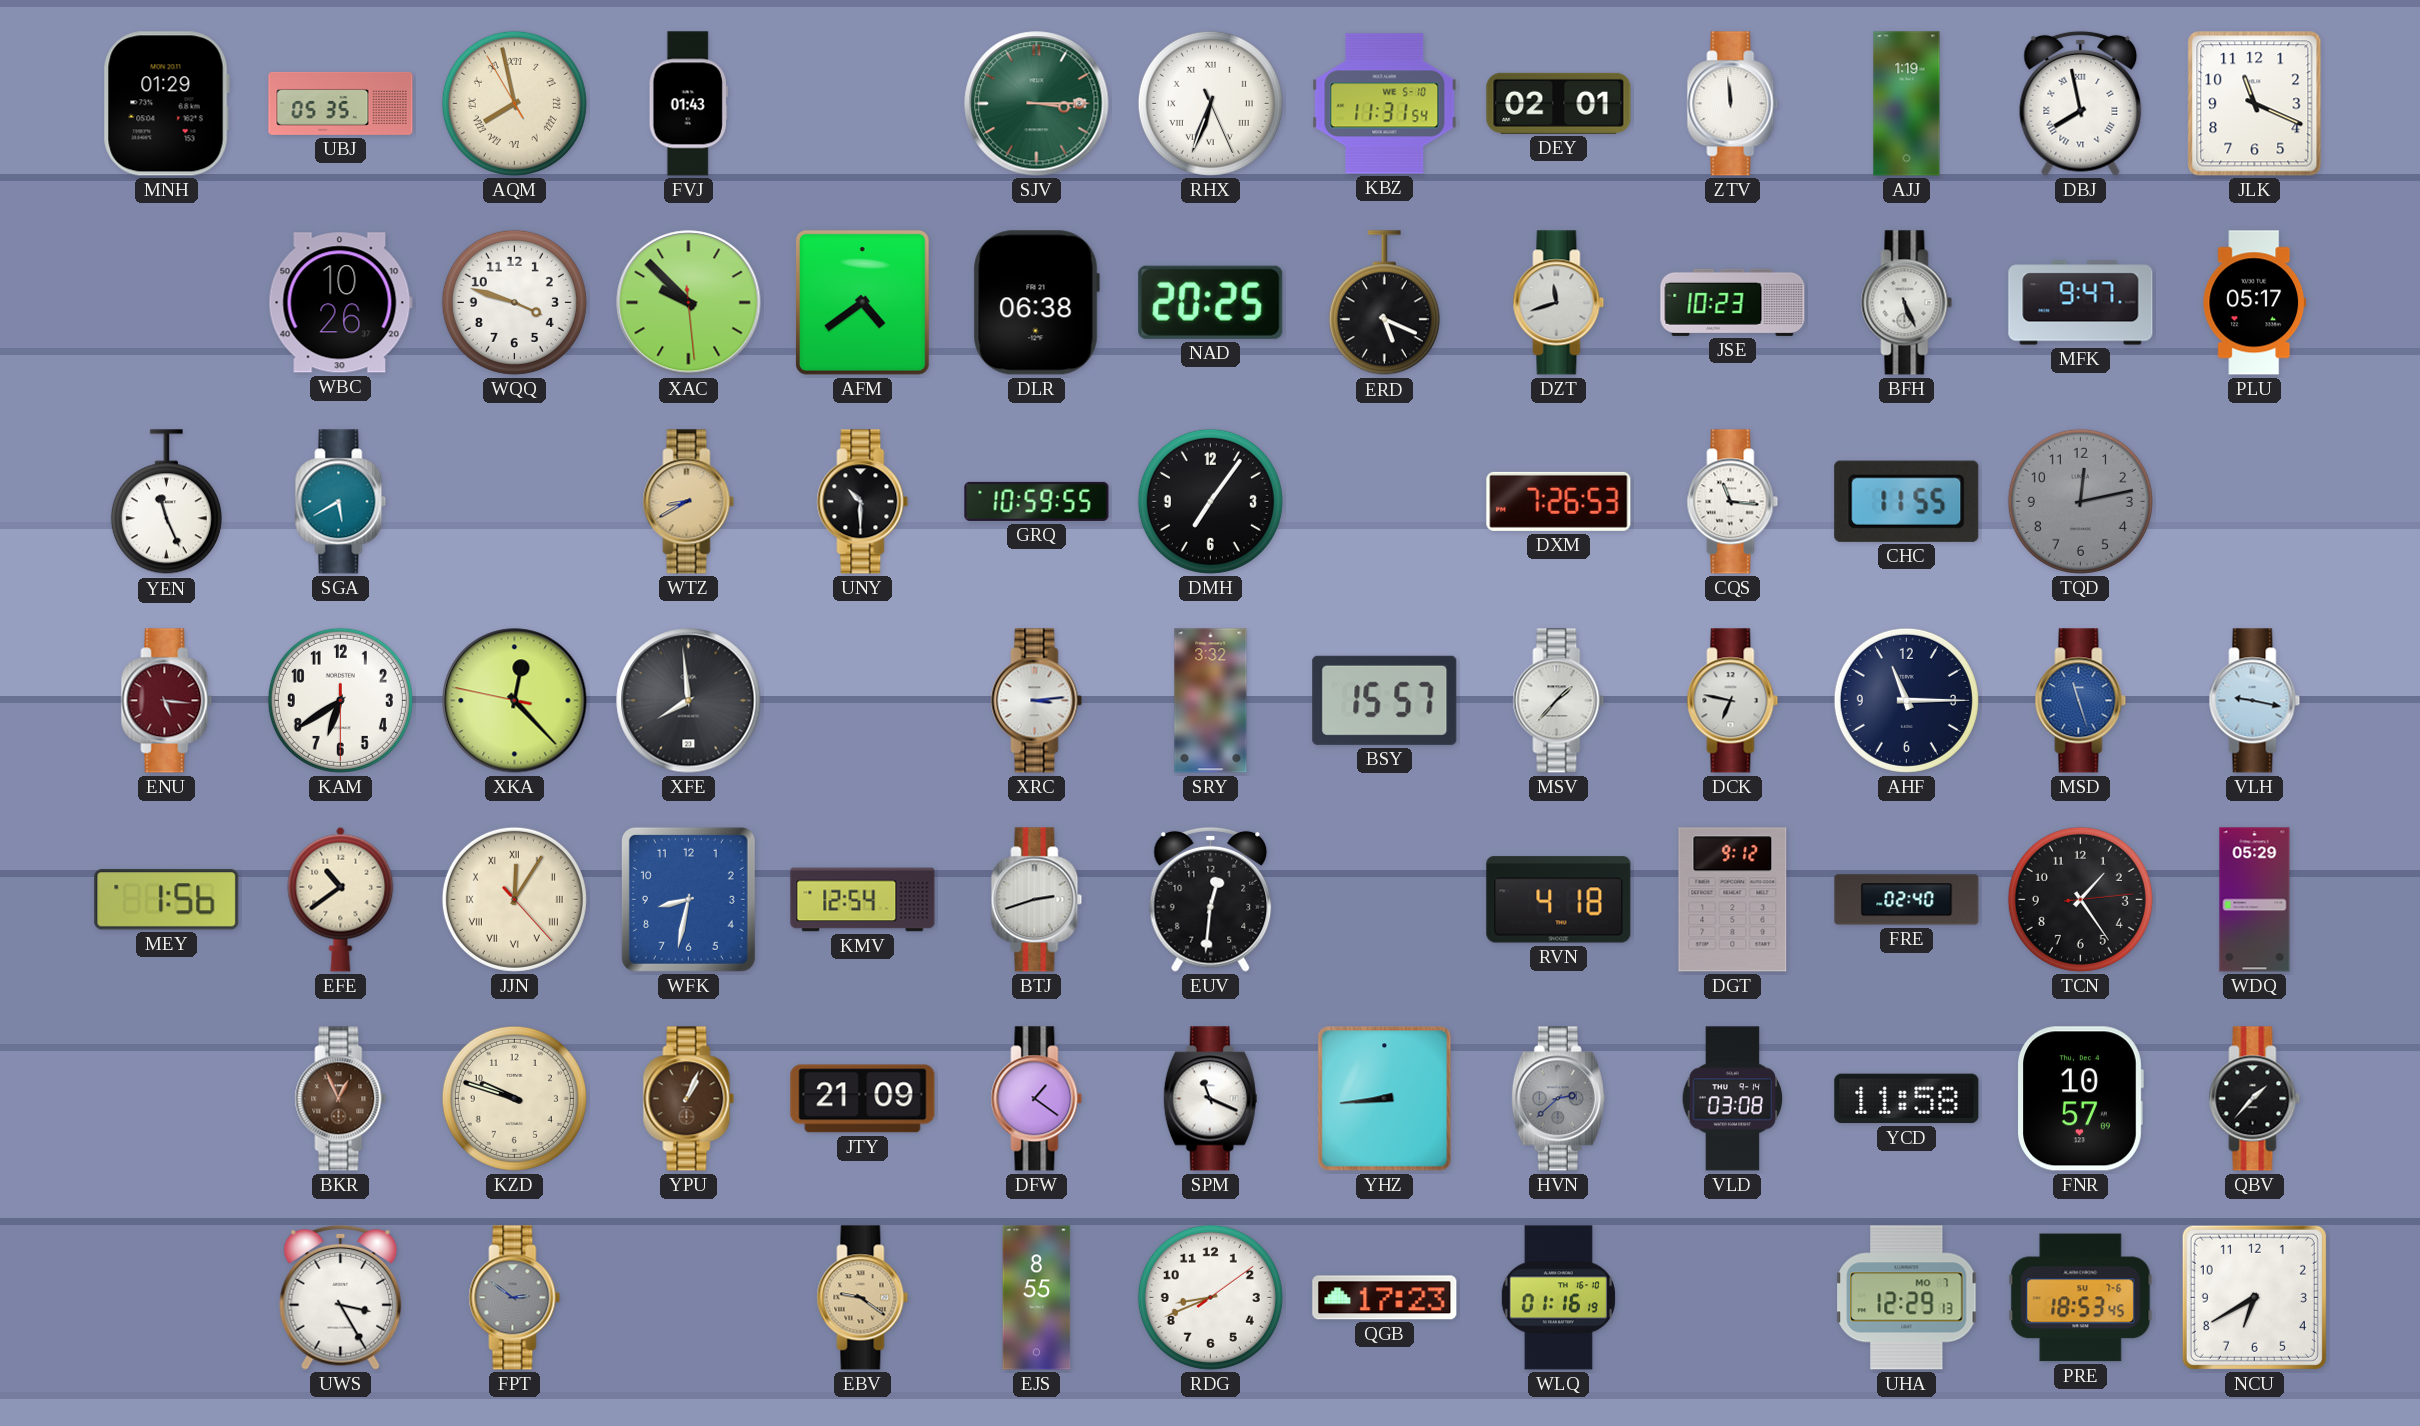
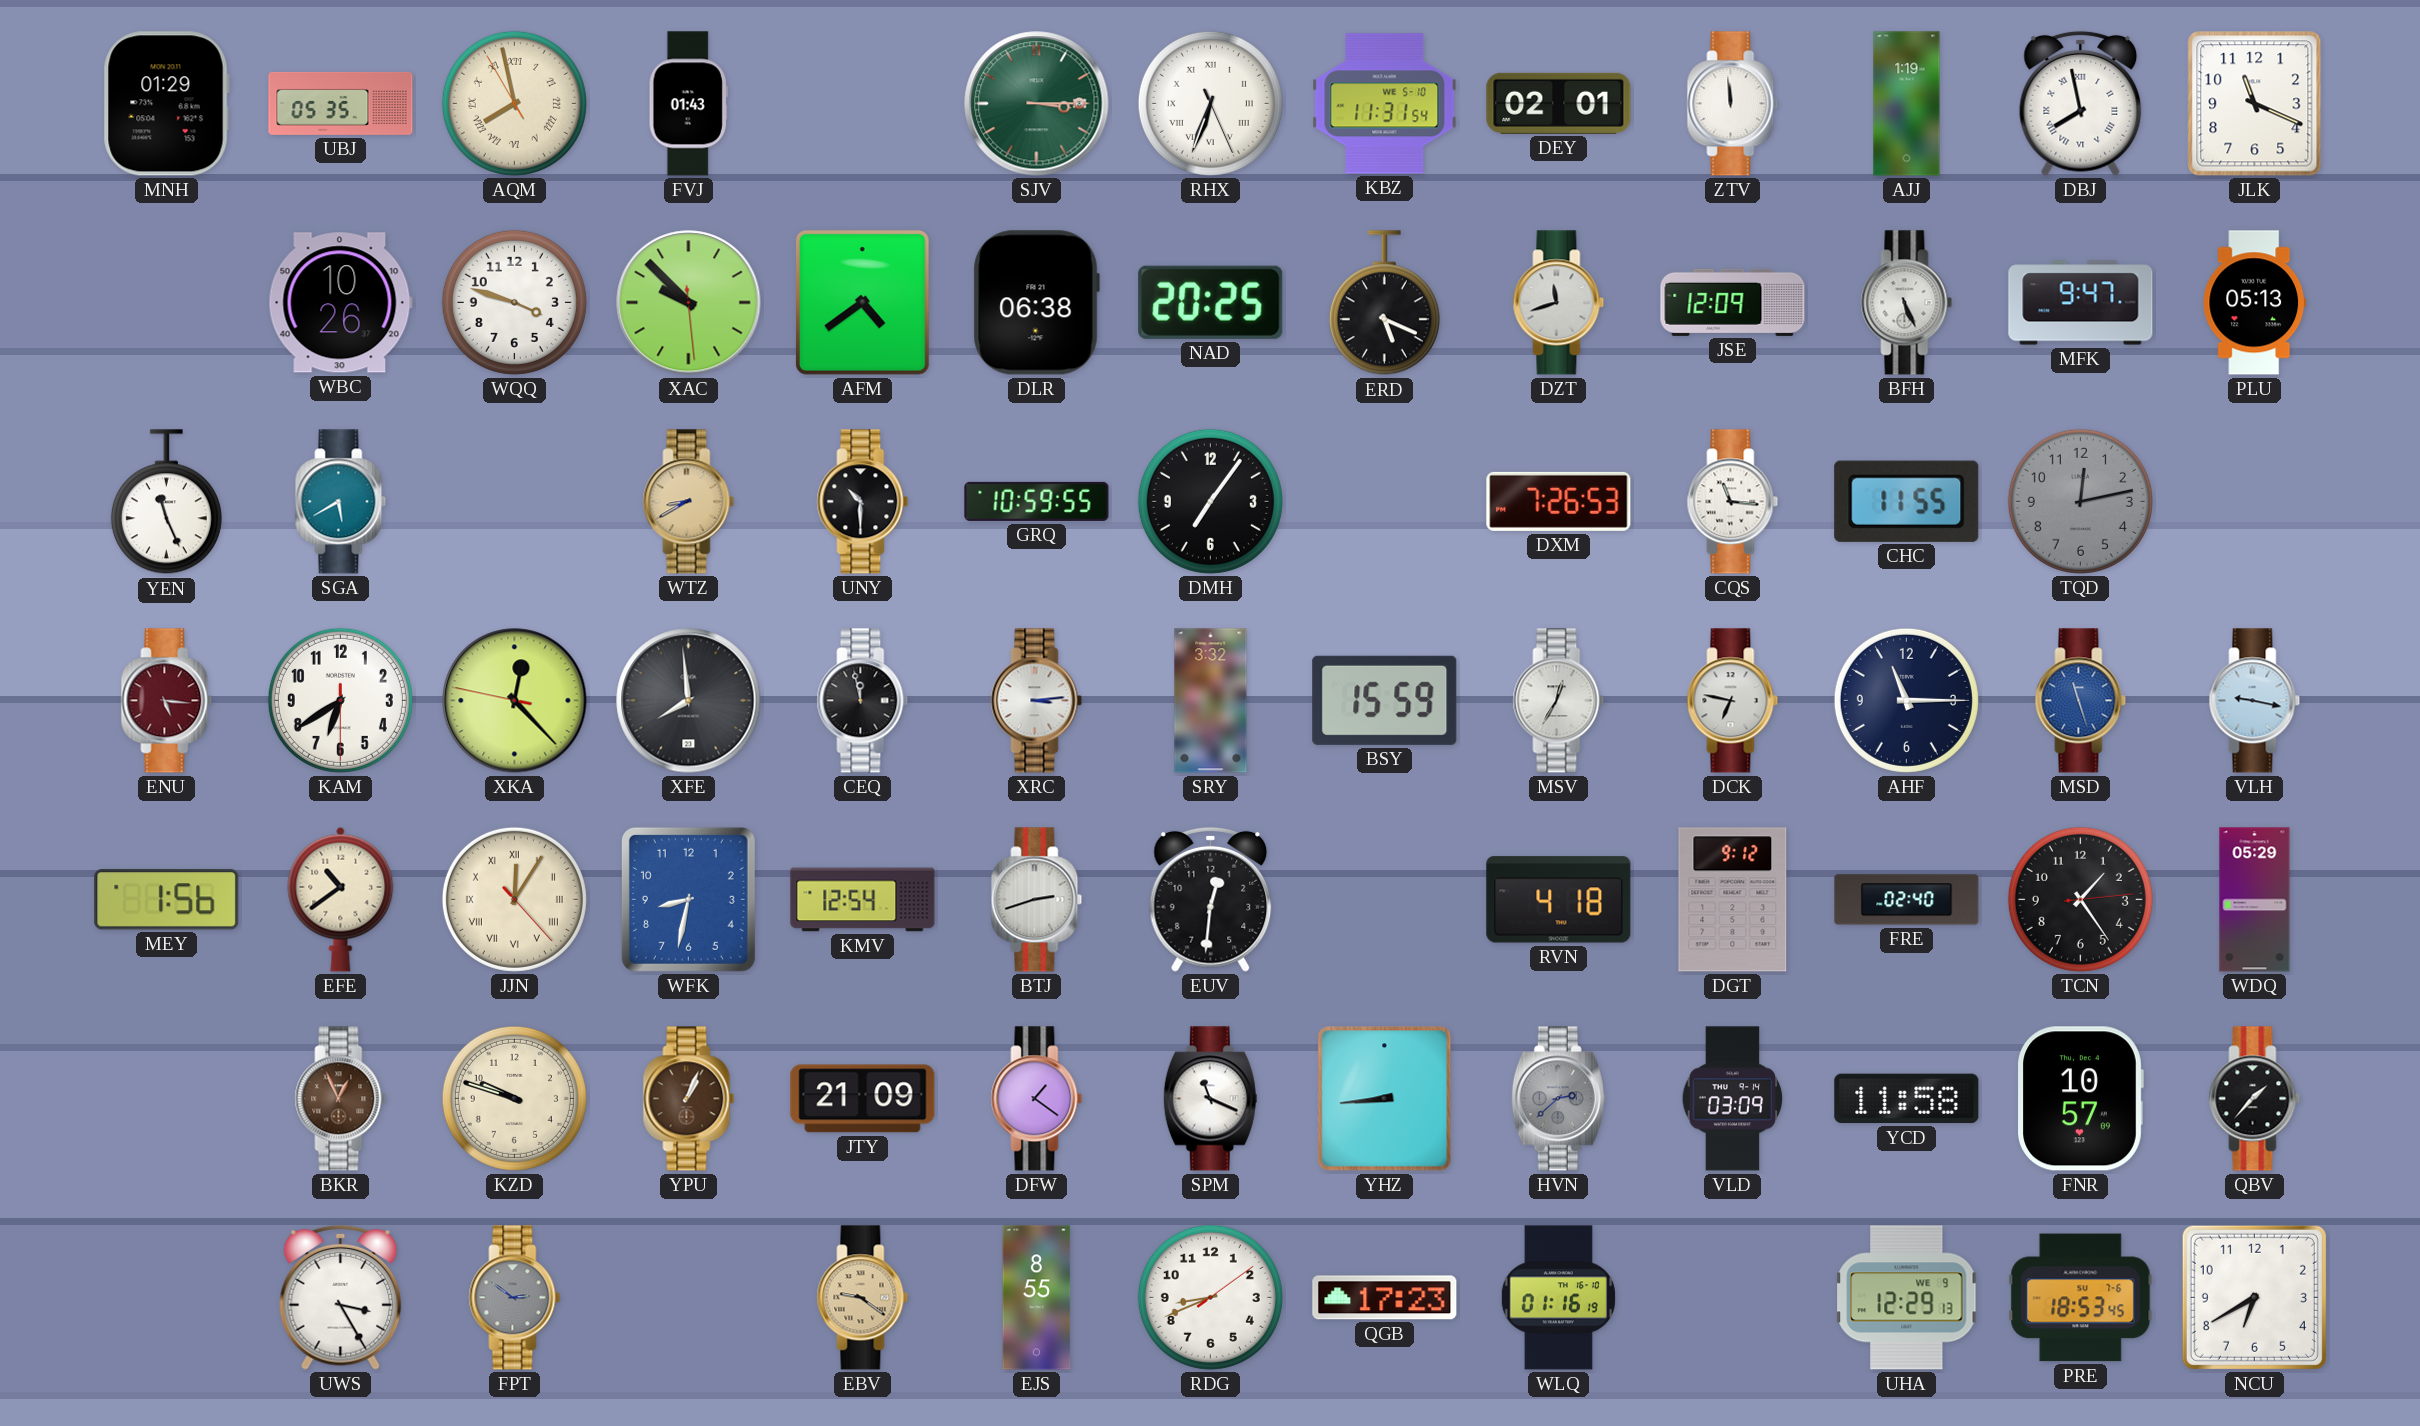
JSE: 10:23 -> 12:09
PLU: 05:17 -> 05:13
CEQ: none -> 11:58
BSY: 15:57 -> 15:59
MSV: 1:37 -> 12:35
VLD: 03:08 -> 03:09
UHA date: MO 7 -> WE 9
